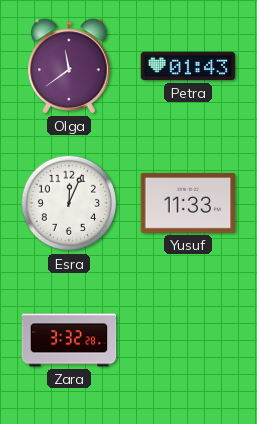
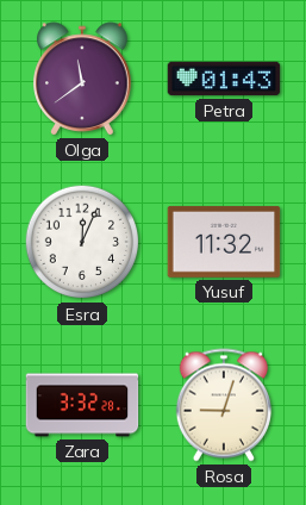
Yusuf: 11:33 -> 11:32
Rosa: none -> 9:03
